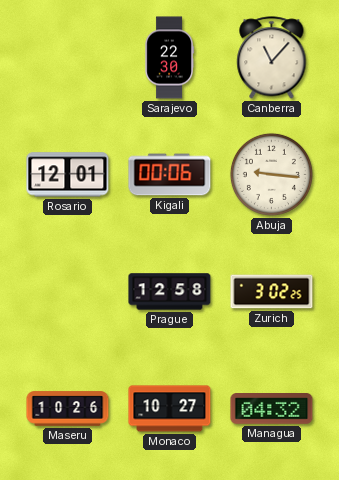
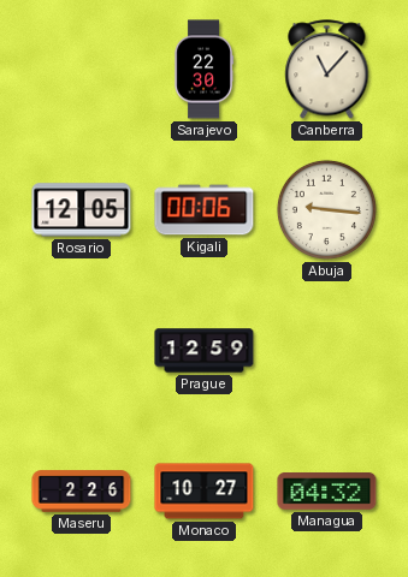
Rosario: 12:01 -> 12:05
Prague: 12:58 -> 12:59
Zurich: 3:02 -> none
Maseru: 10:26 -> 2:26
